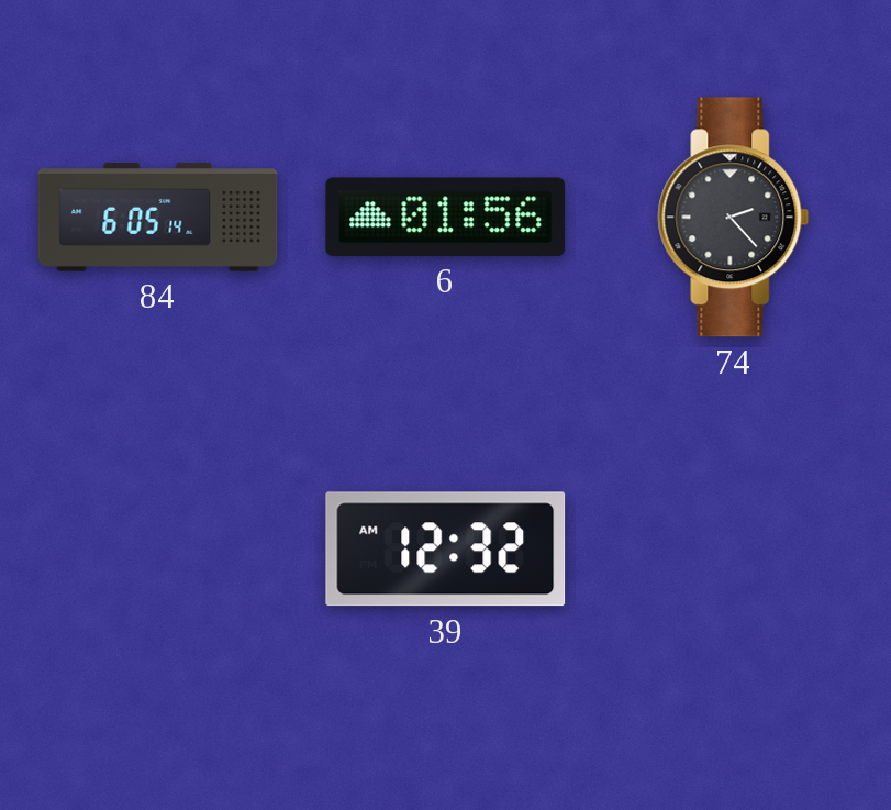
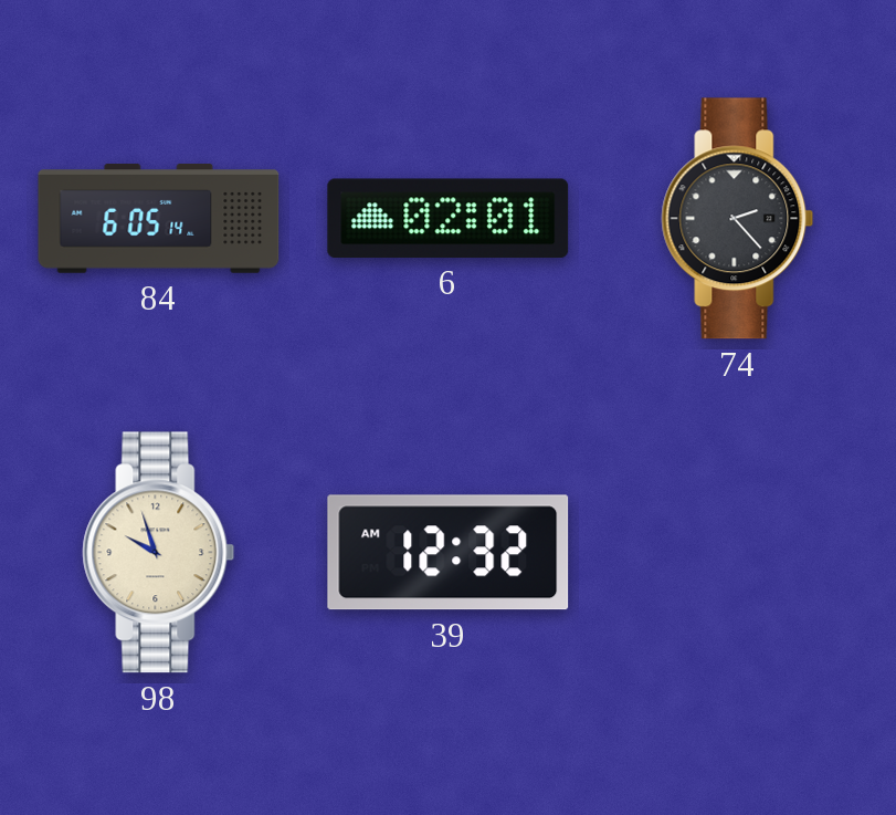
6: 01:56 -> 02:01
98: none -> 9:57
